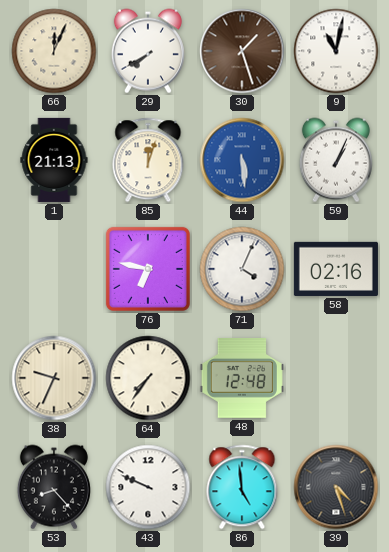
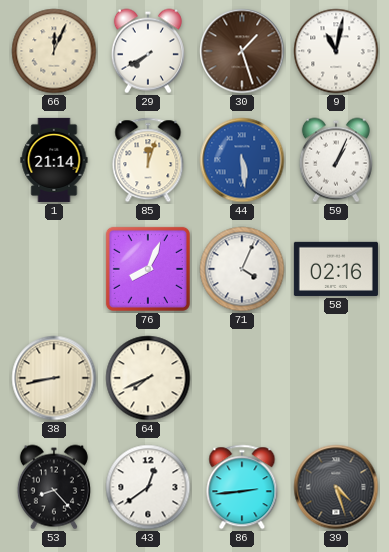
1: 21:13 -> 21:14
76: 6:47 -> 8:04
38: 9:34 -> 8:43
64: 7:36 -> 7:41
48: 12:48 -> none
43: 9:49 -> 12:39
86: 4:59 -> 2:44
